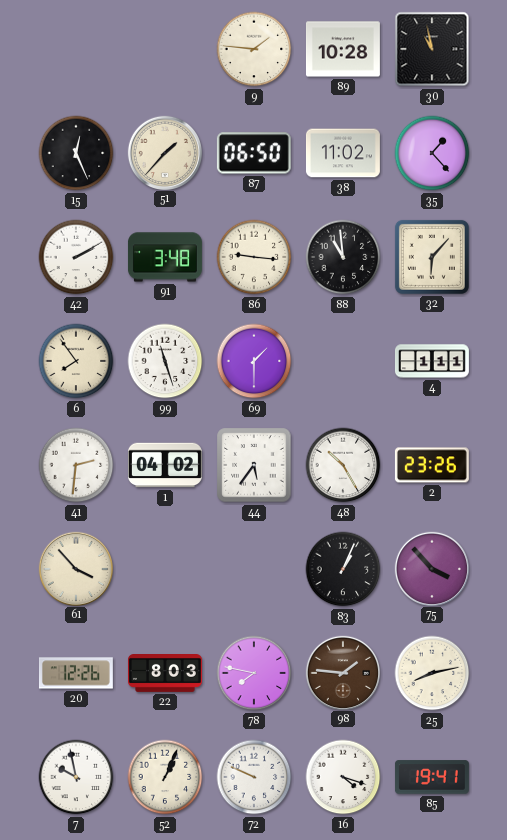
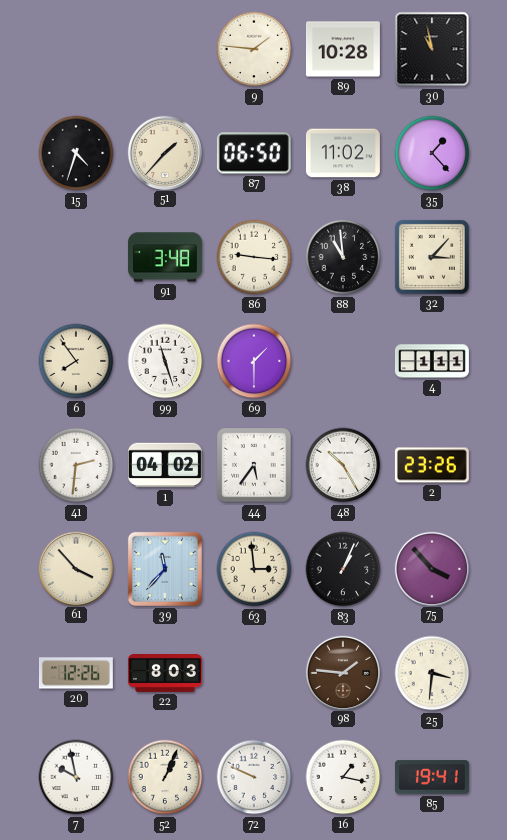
15: 12:26 -> 4:33
42: 2:10 -> none
32: 6:07 -> 3:07
39: none -> 11:37
63: none -> 2:59
78: 7:47 -> none
25: 8:13 -> 3:31
16: 4:18 -> 1:17
